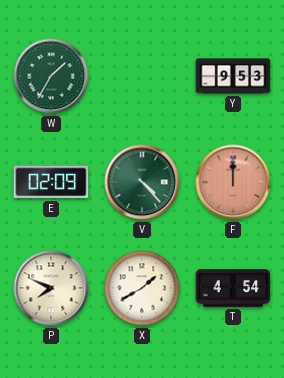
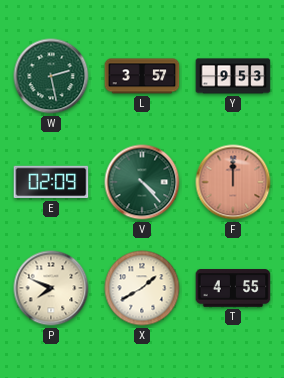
W: 1:35 -> 2:28
L: none -> 3:57
T: 4:54 -> 4:55
